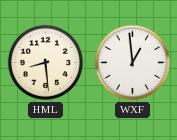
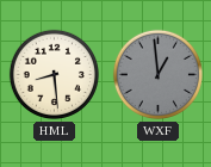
WXF dial: white -> grey
